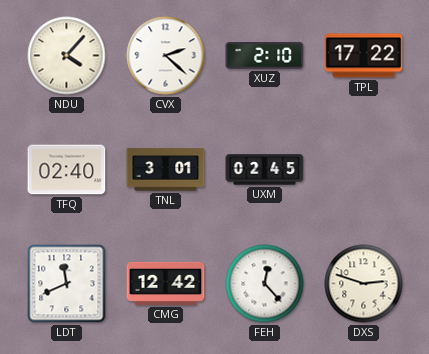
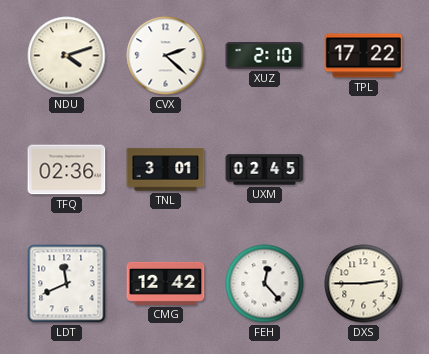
NDU: 4:07 -> 4:12
TFQ: 02:40 -> 02:36
DXS: 2:48 -> 2:45
